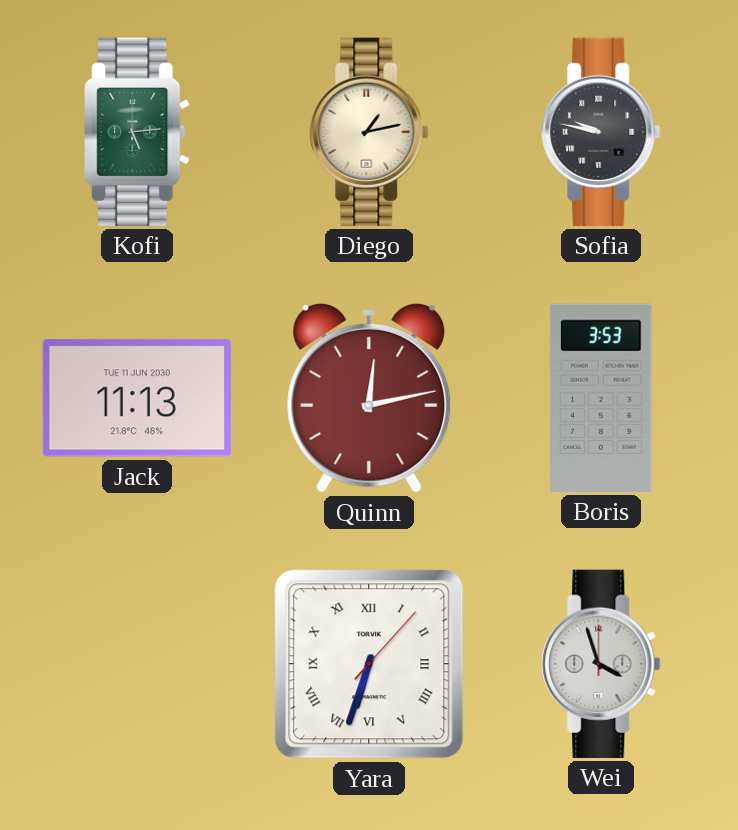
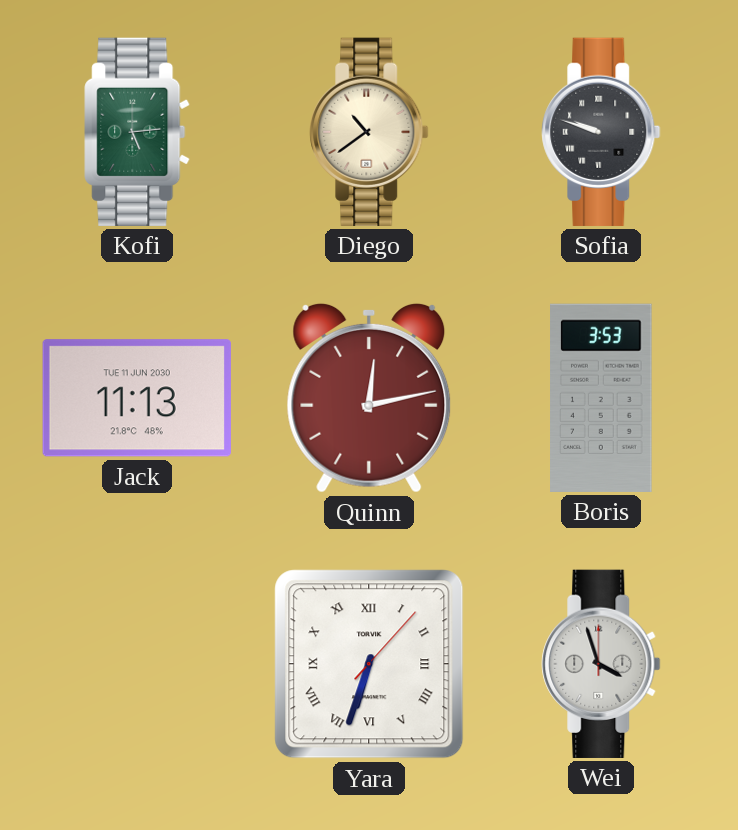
Diego: 1:13 -> 10:39
Sofia: 9:47 -> 9:48
